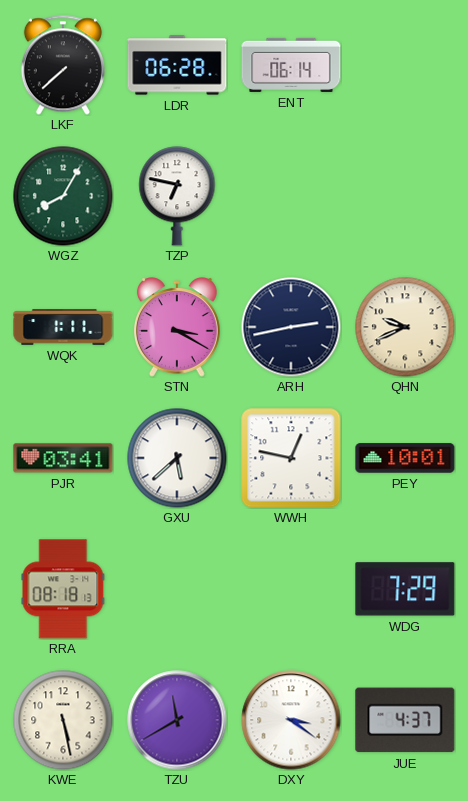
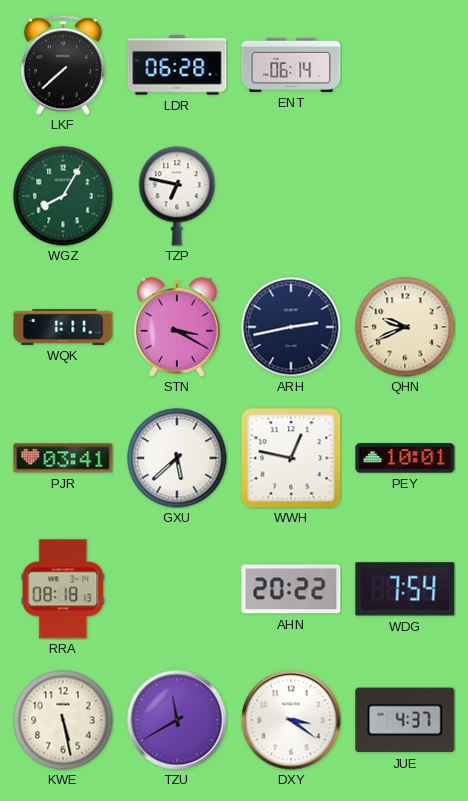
AHN: none -> 20:22
WDG: 7:29 -> 7:54
